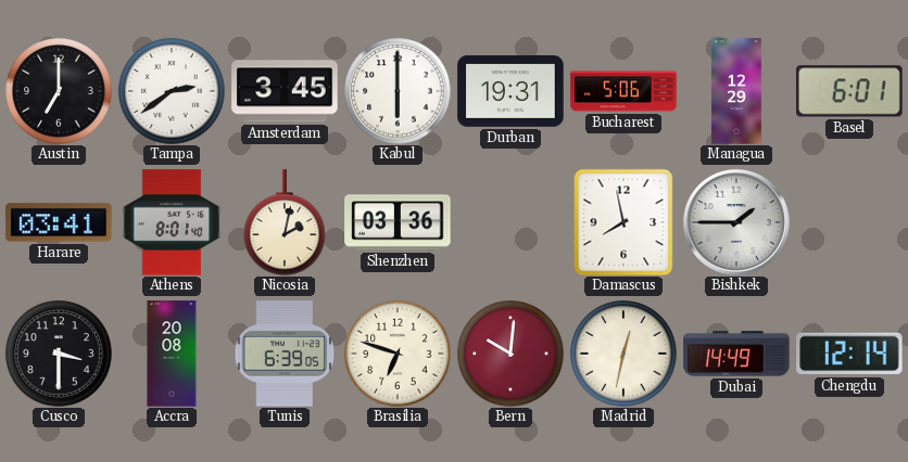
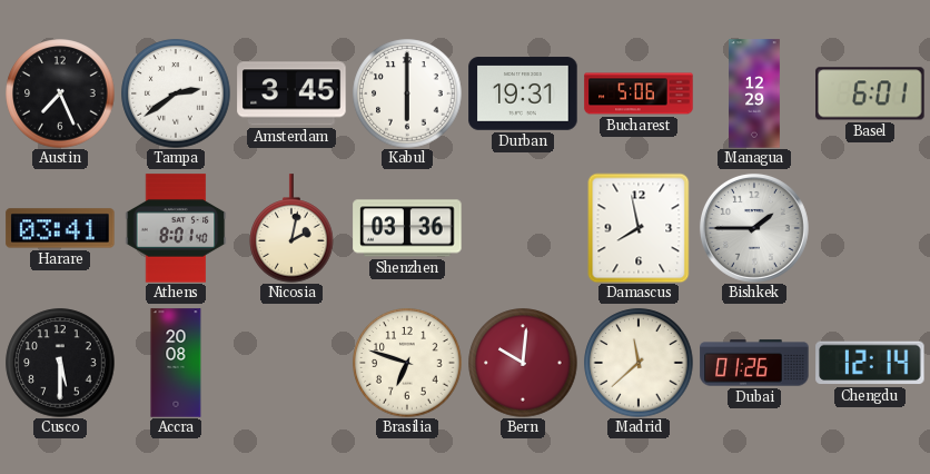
Austin: 7:00 -> 7:26
Cusco: 3:30 -> 5:30
Tunis: 6:39 -> none
Madrid: 12:32 -> 11:38
Dubai: 14:49 -> 01:26
